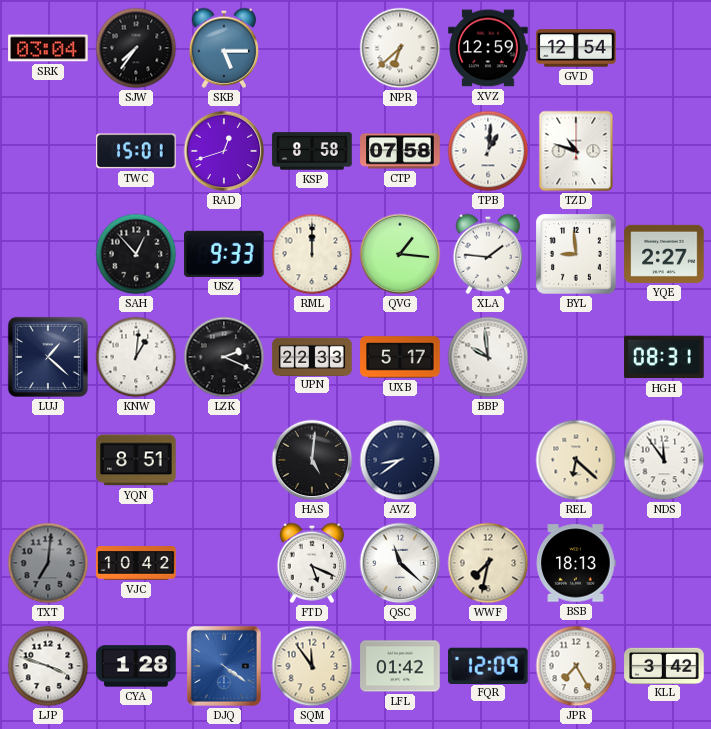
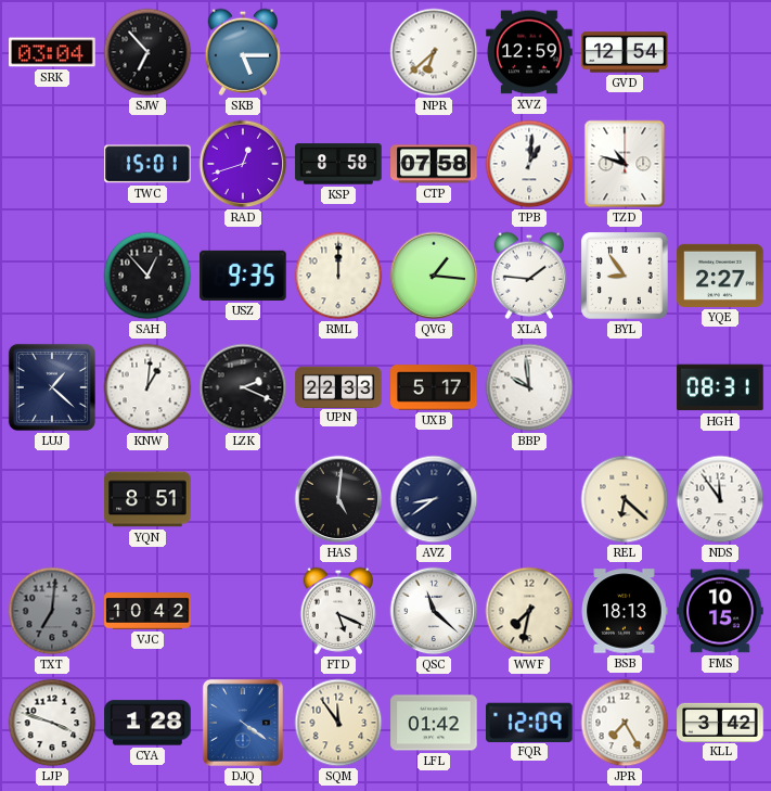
SJW: 7:36 -> 6:53
USZ: 9:33 -> 9:35
BYL: 8:59 -> 8:54
FMS: none -> 10:15
